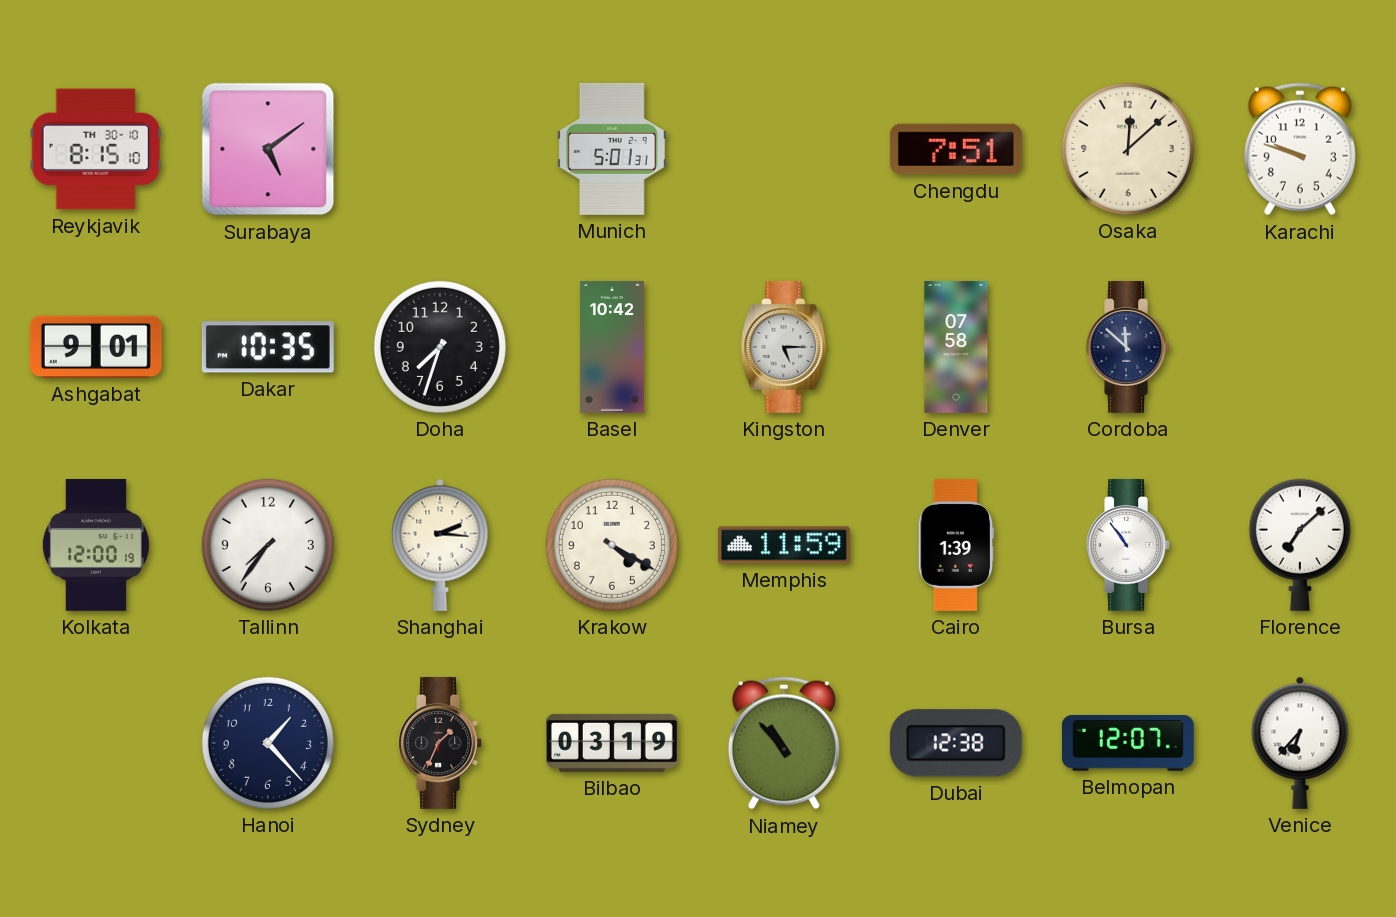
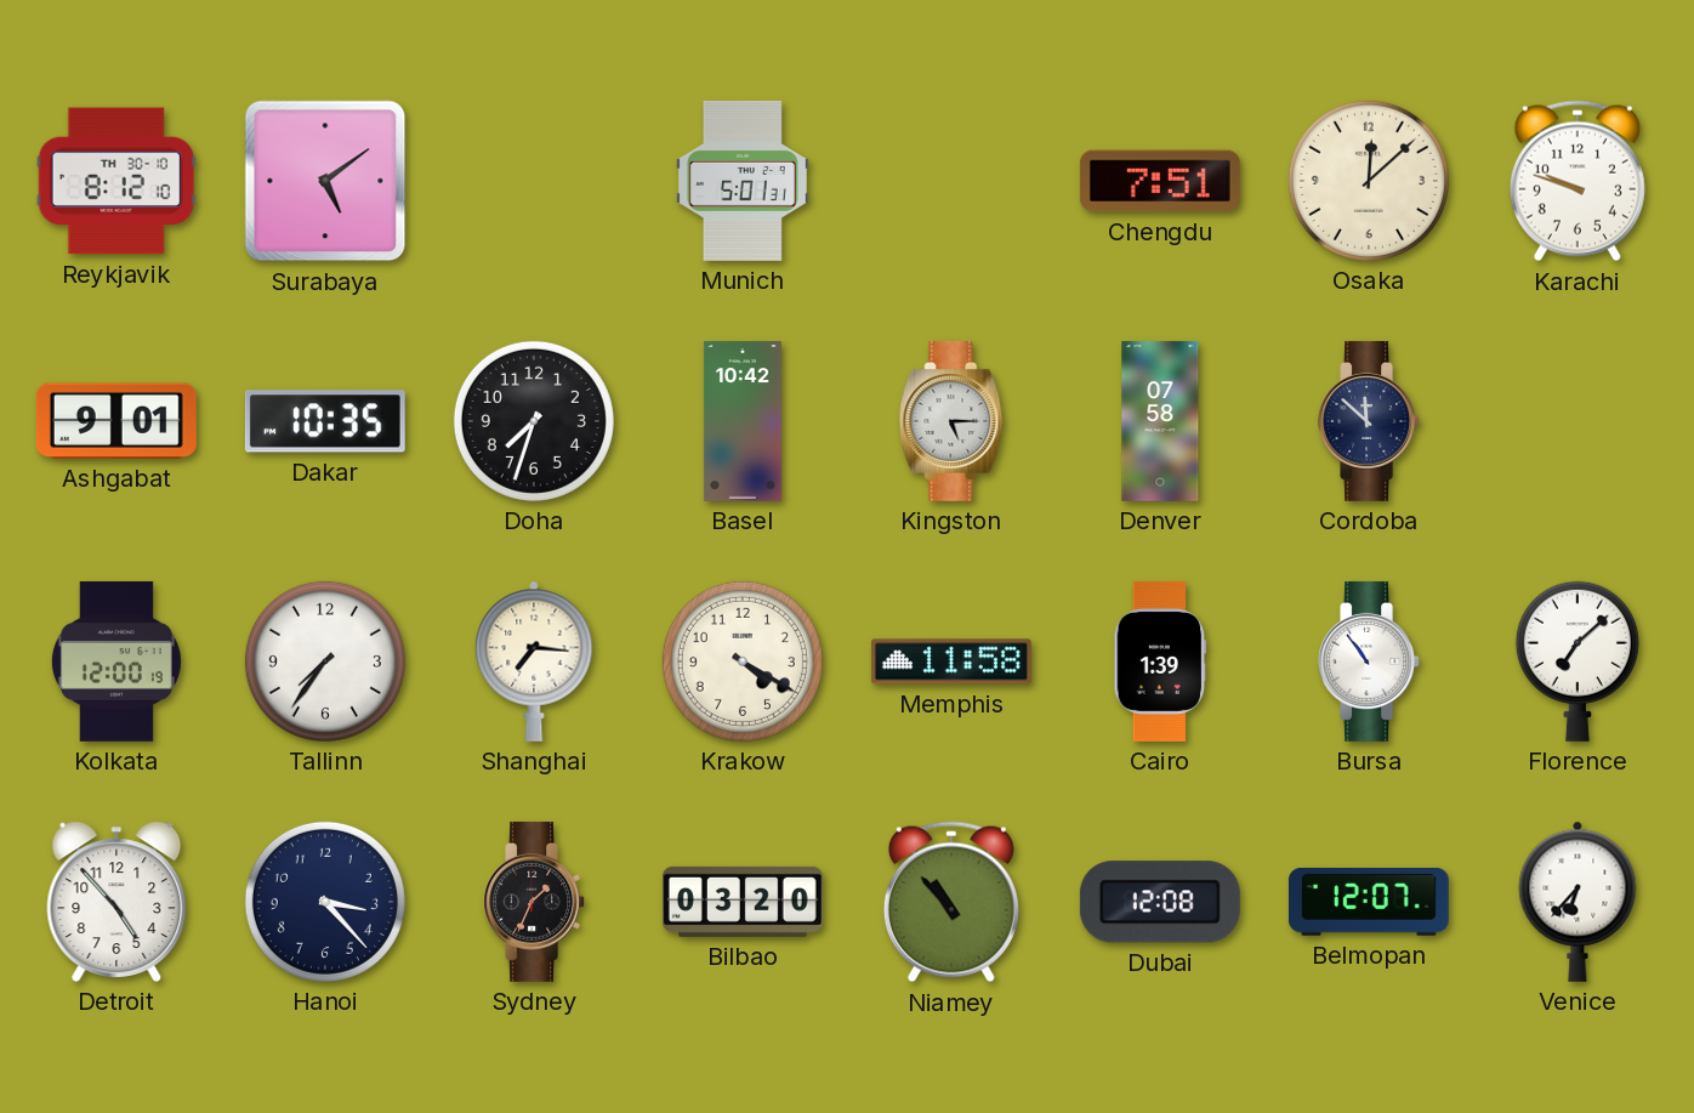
Reykjavik: 8:15 -> 8:12
Shanghai: 2:16 -> 7:16
Memphis: 11:59 -> 11:58
Detroit: none -> 4:53
Hanoi: 1:23 -> 3:23
Bilbao: 03:19 -> 03:20
Dubai: 12:38 -> 12:08
